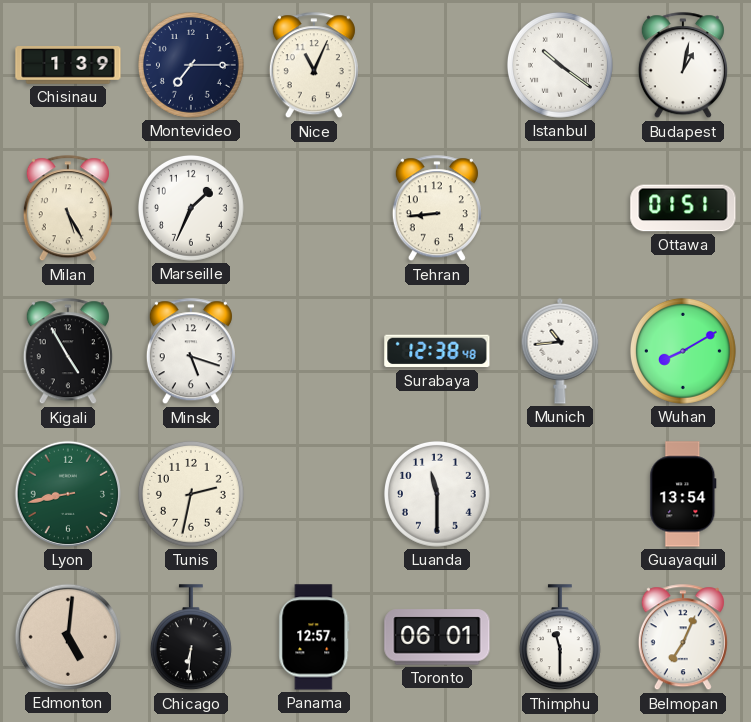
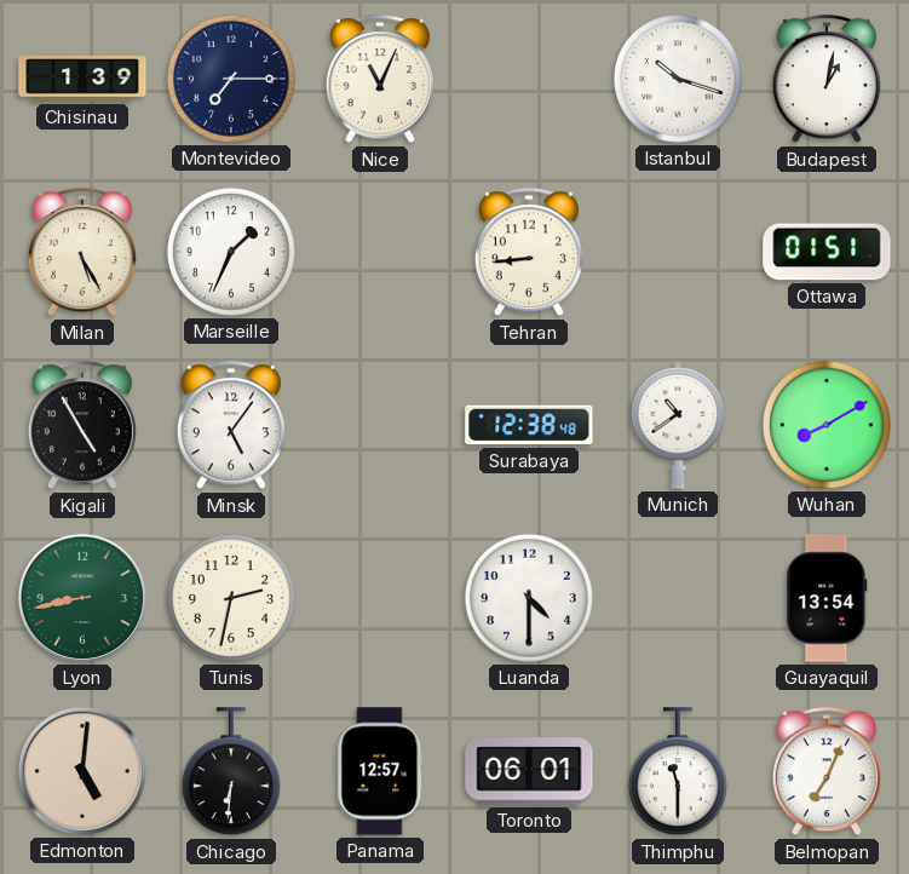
Istanbul: 10:21 -> 10:18
Minsk: 5:18 -> 5:06
Munich: 10:44 -> 10:39
Luanda: 11:30 -> 4:30
